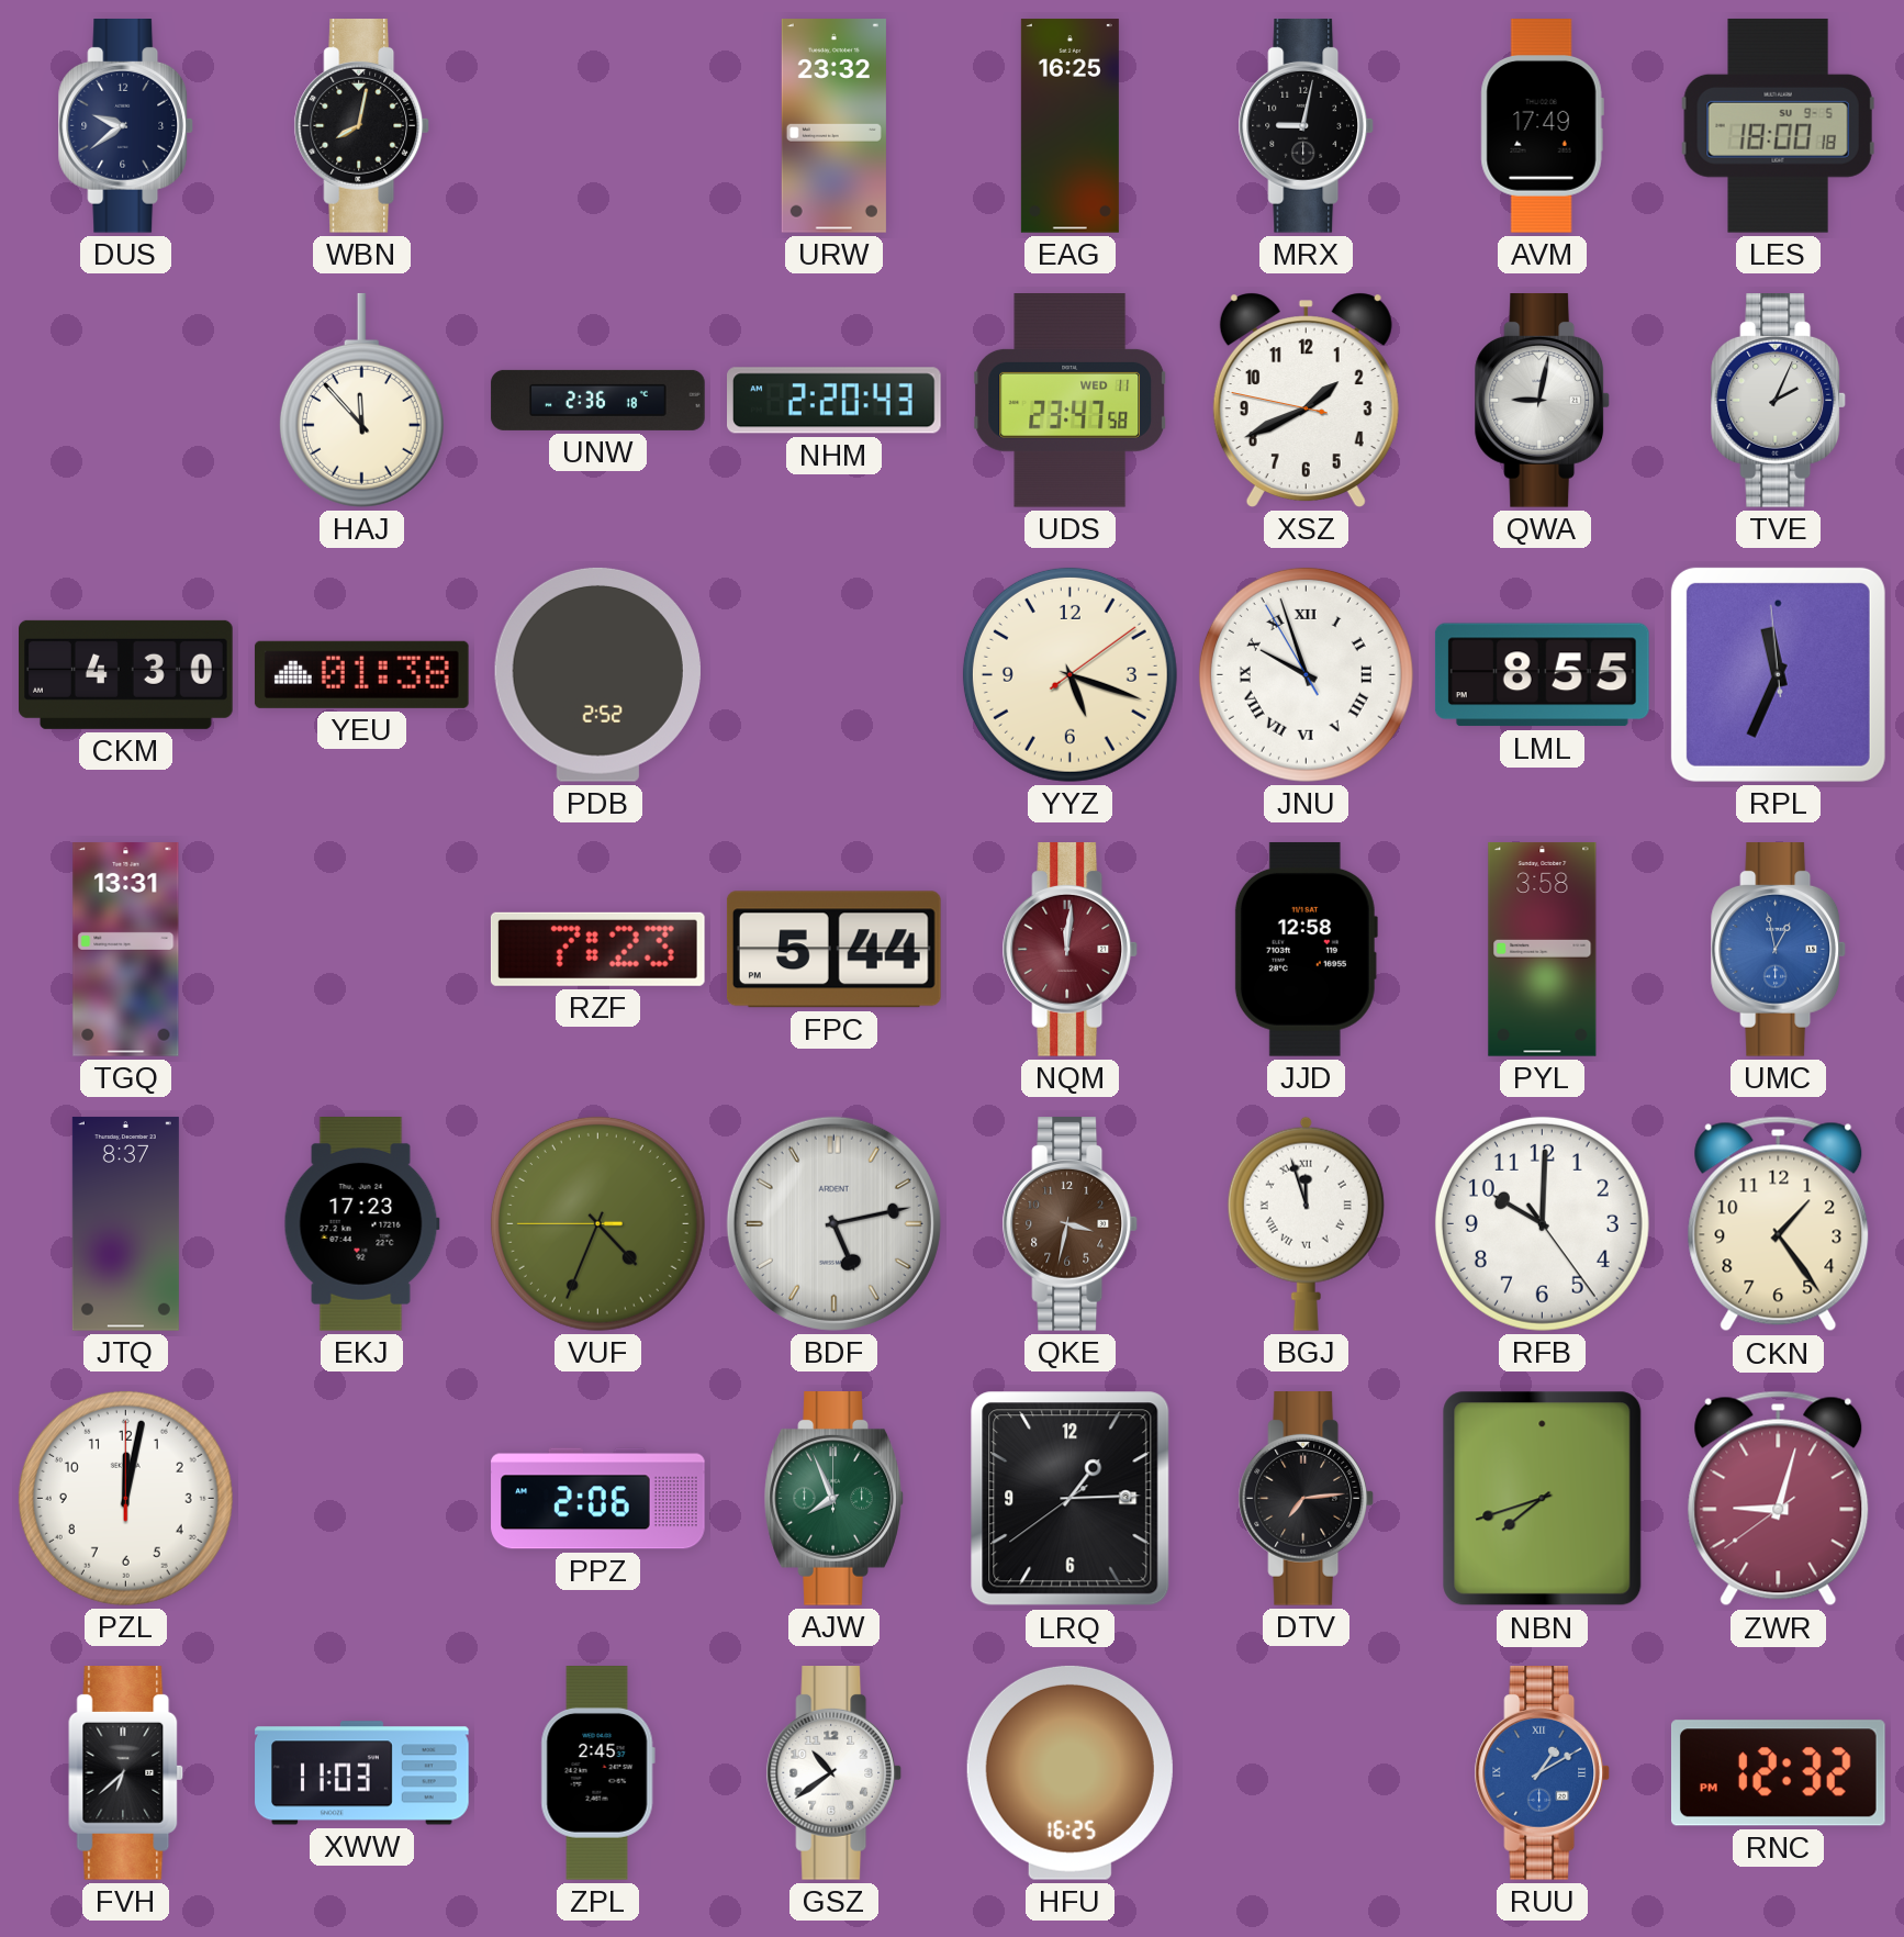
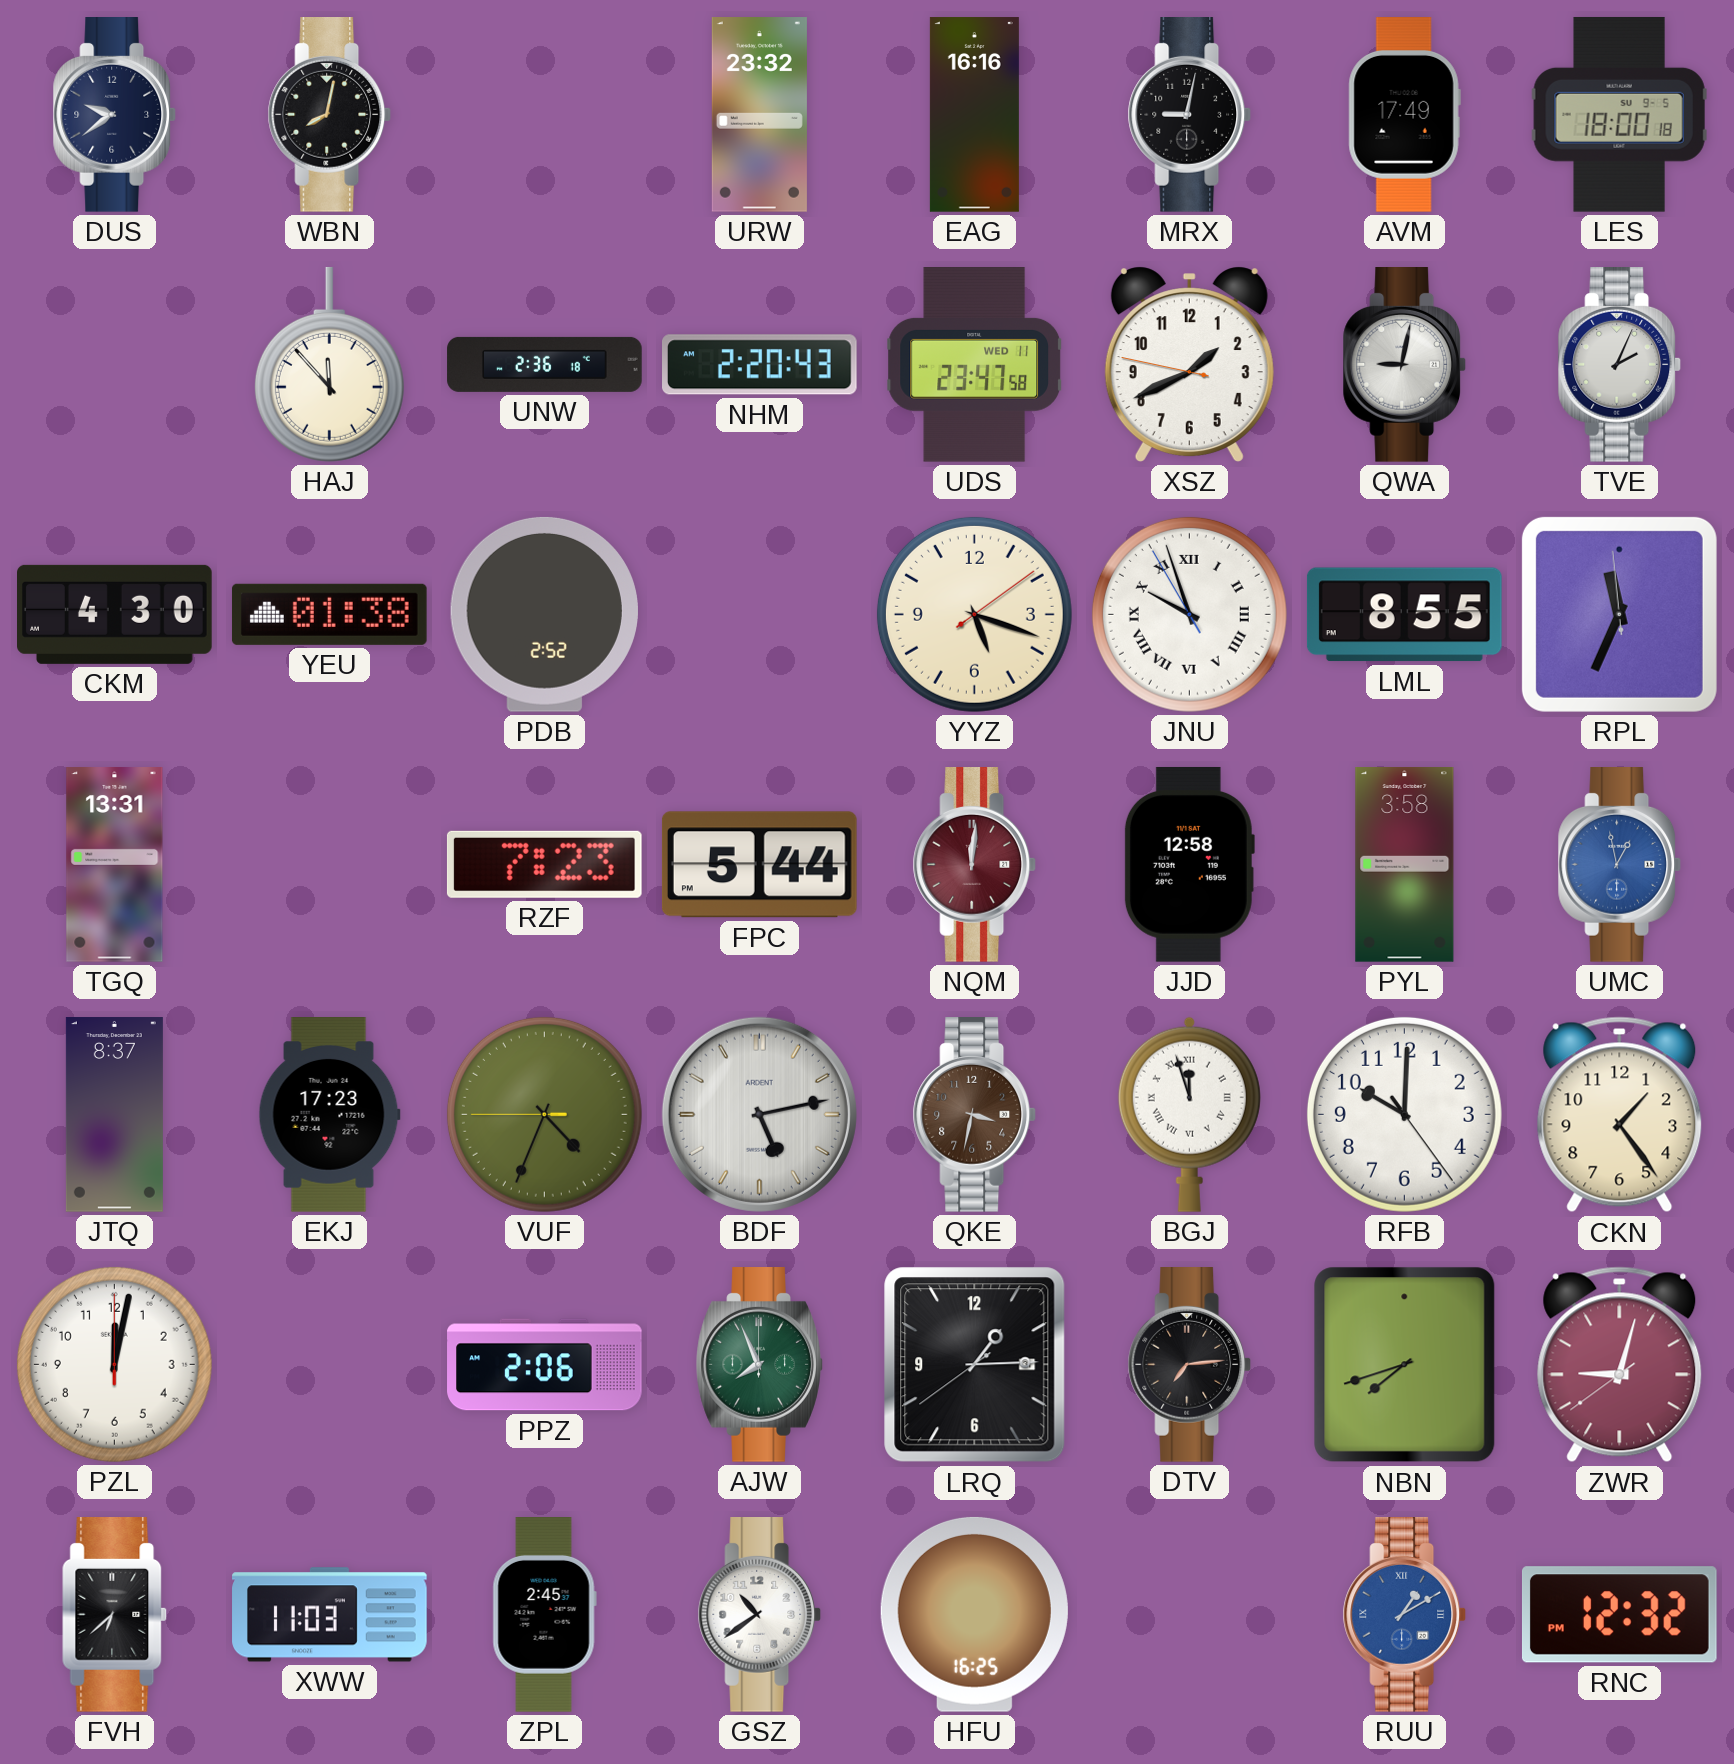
EAG: 16:25 -> 16:16
